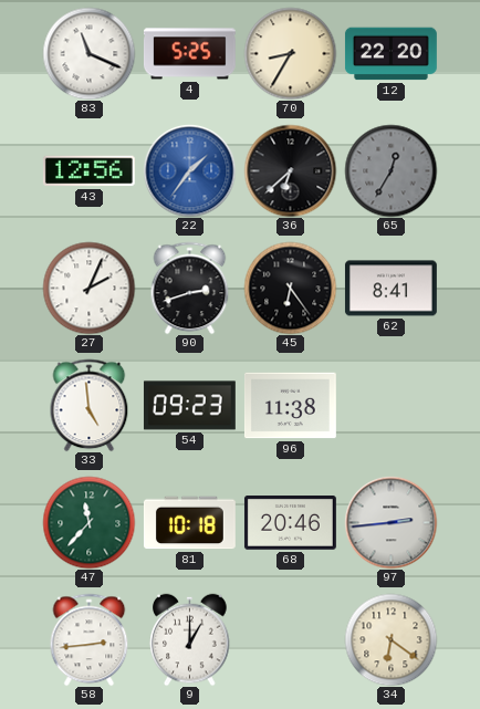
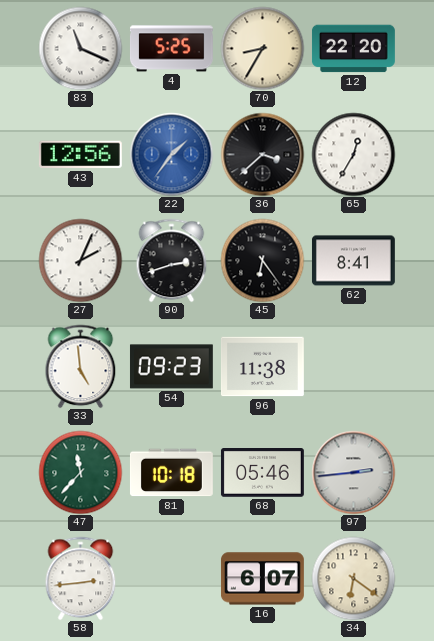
36: 6:38 -> 3:38
65 dial: grey -> white
68: 20:46 -> 05:46
9: 1:00 -> none
16: none -> 6:07
